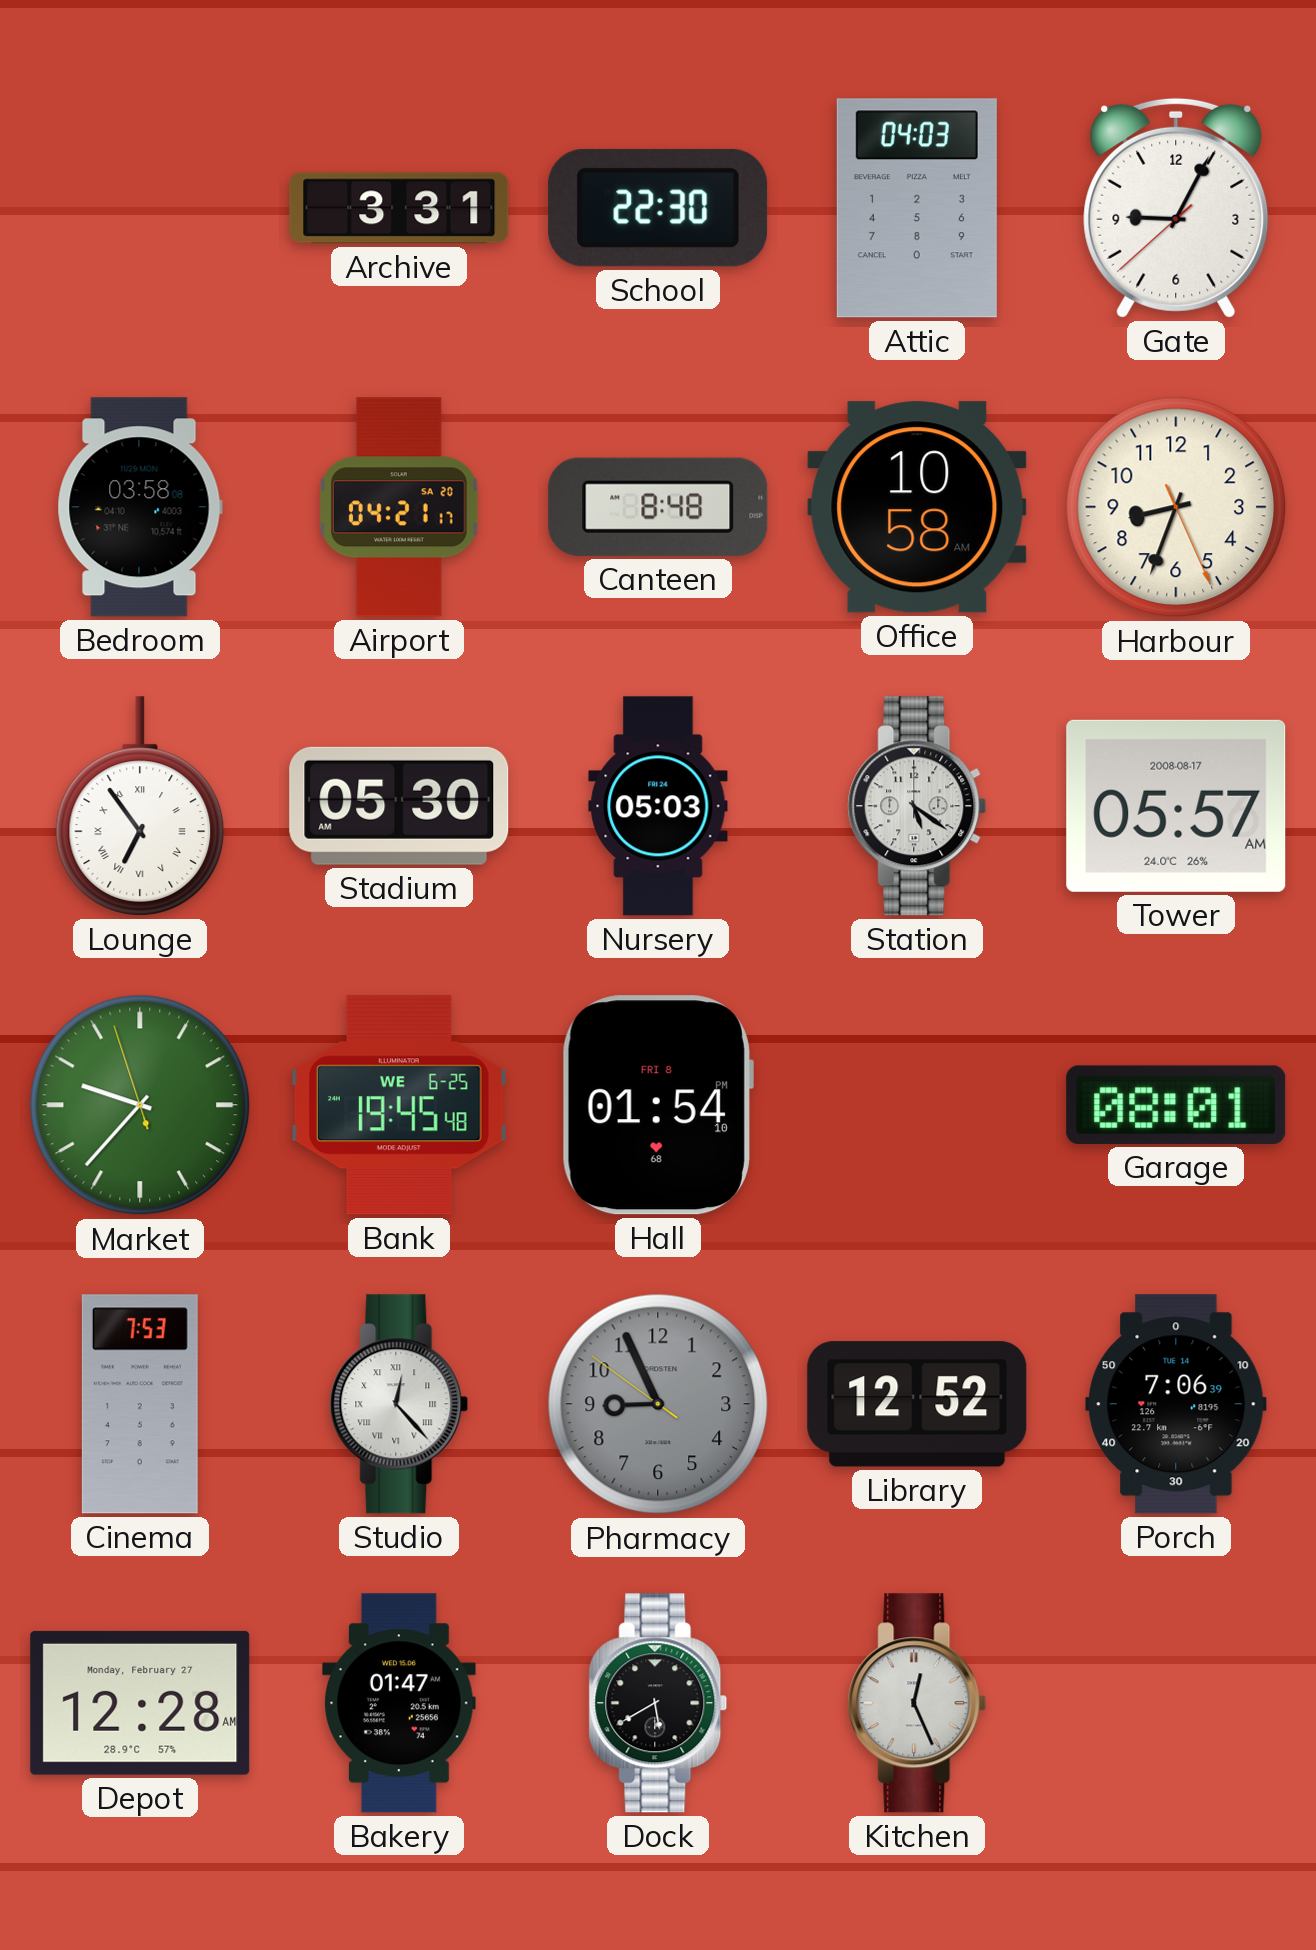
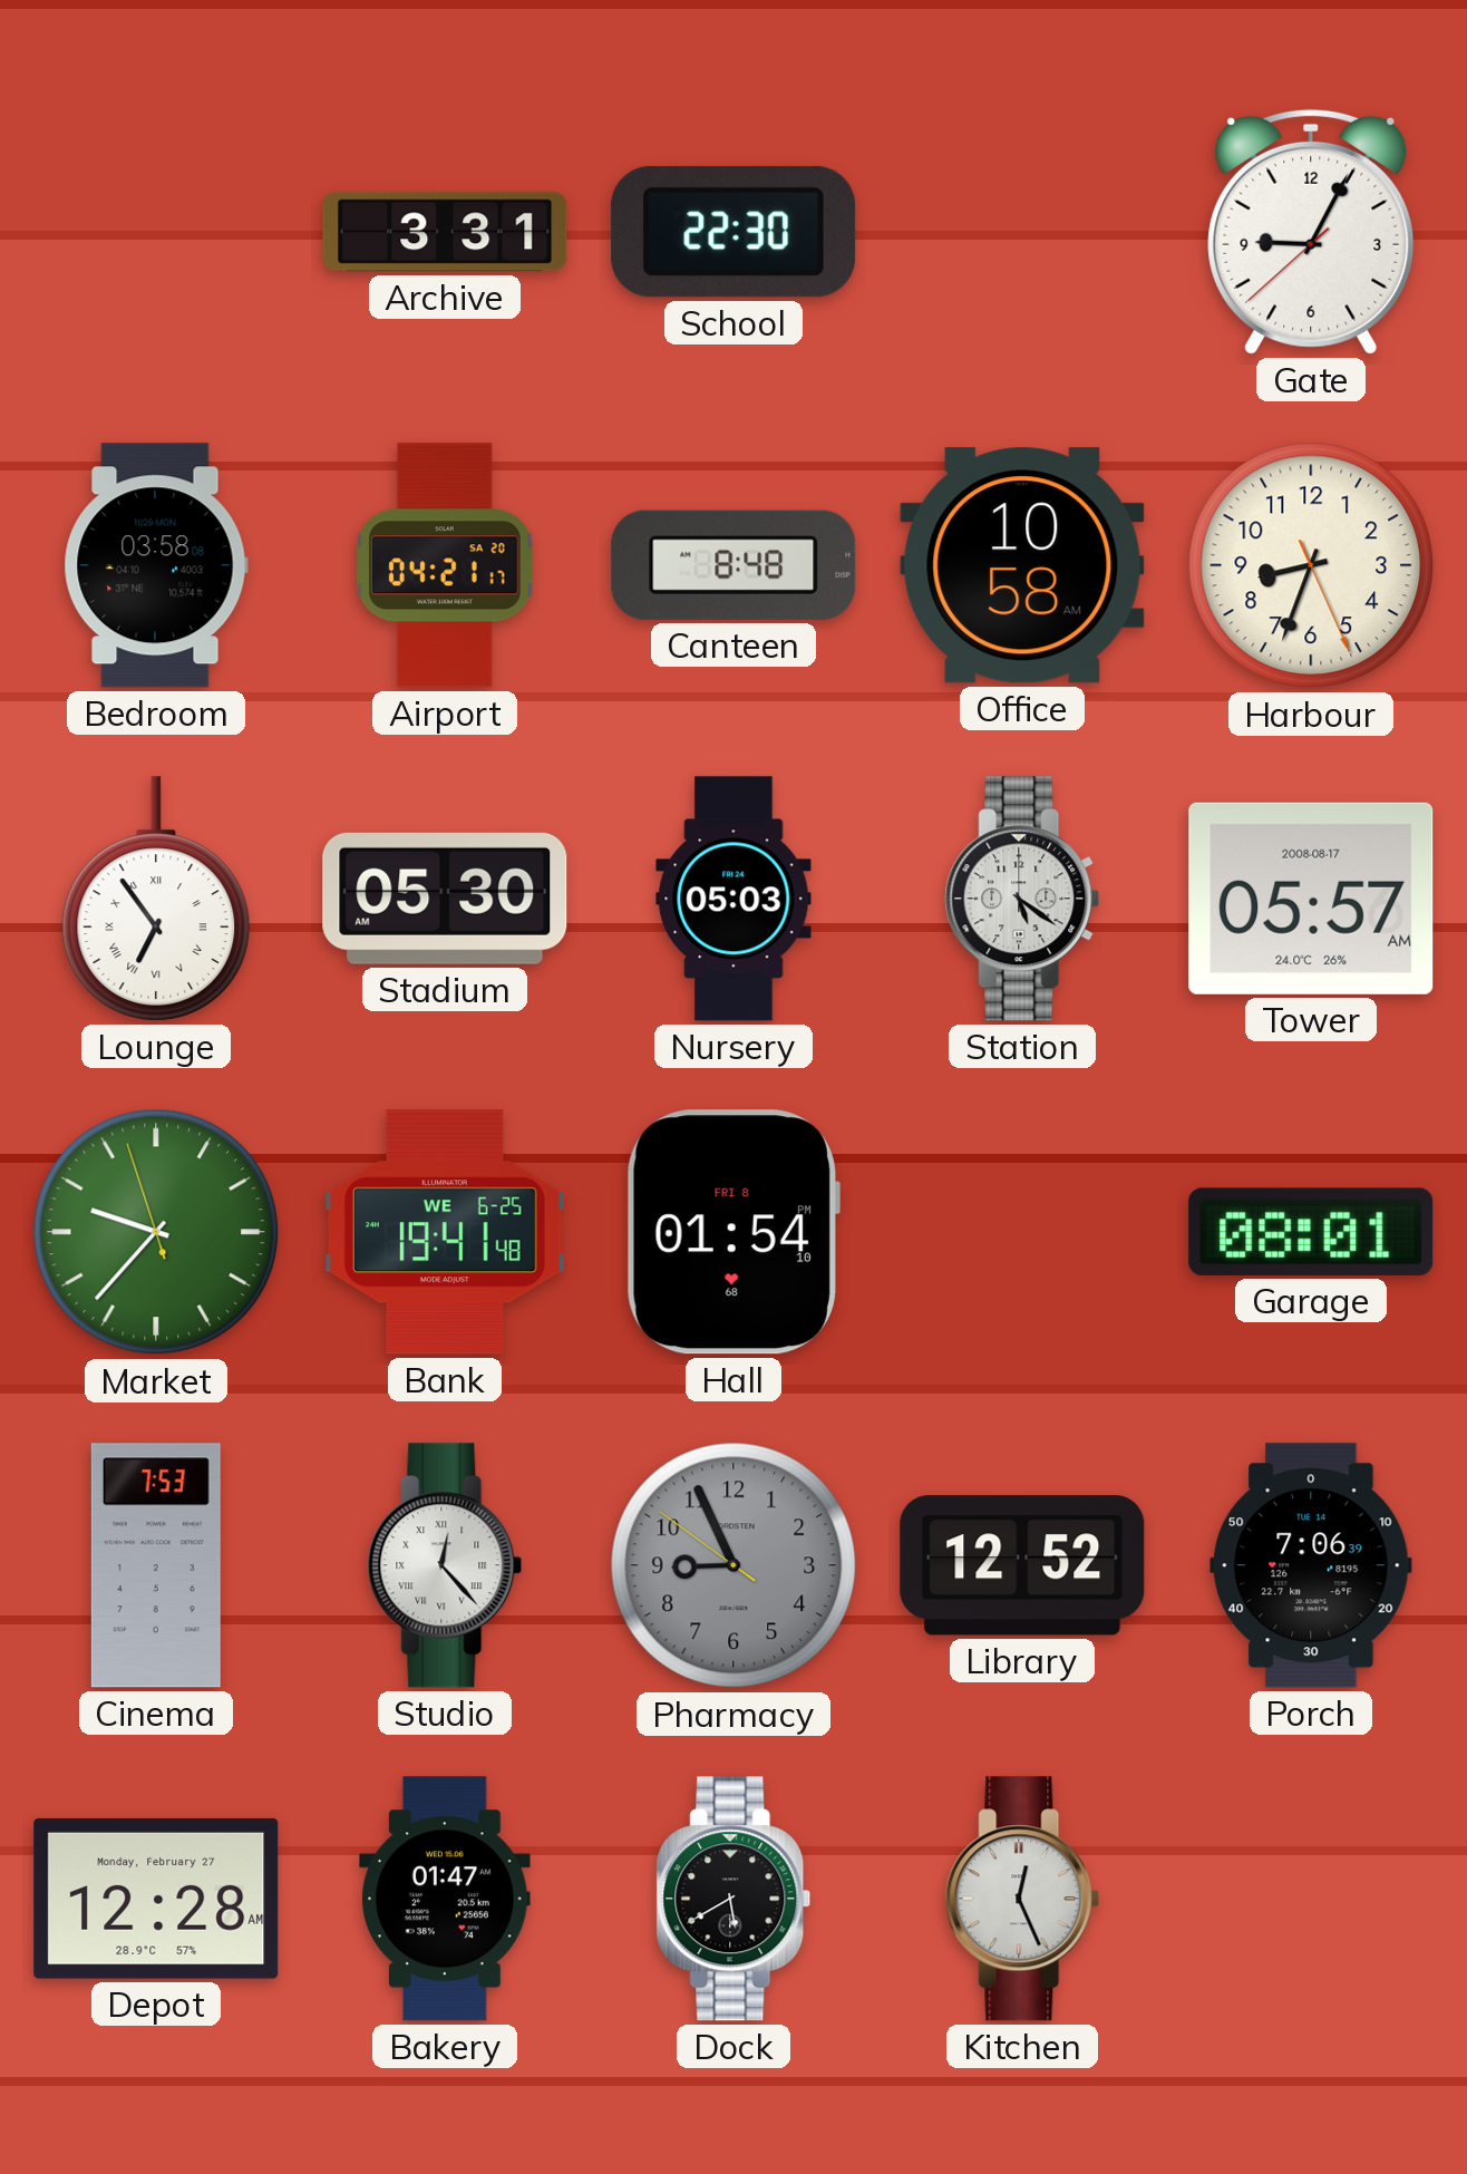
Attic: 04:03 -> none
Bank: 19:45 -> 19:41
